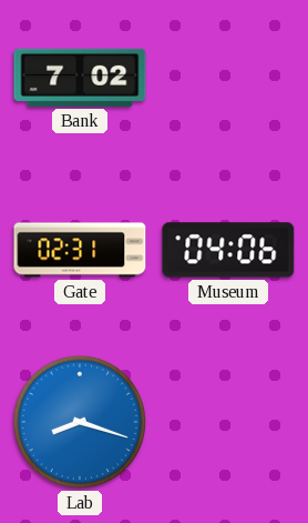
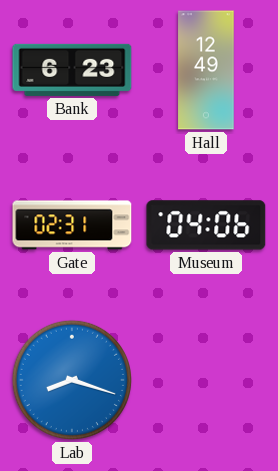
Bank: 7:02 -> 6:23
Hall: none -> 12:49
